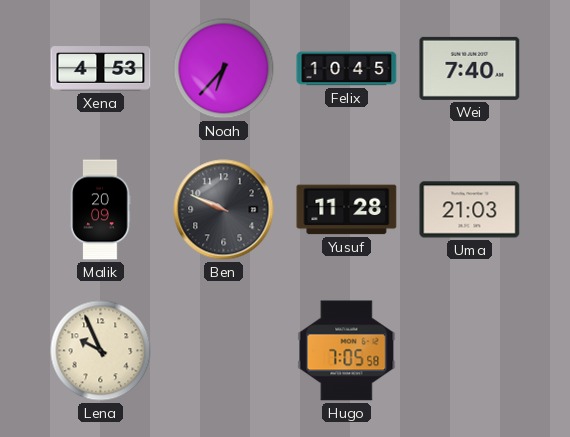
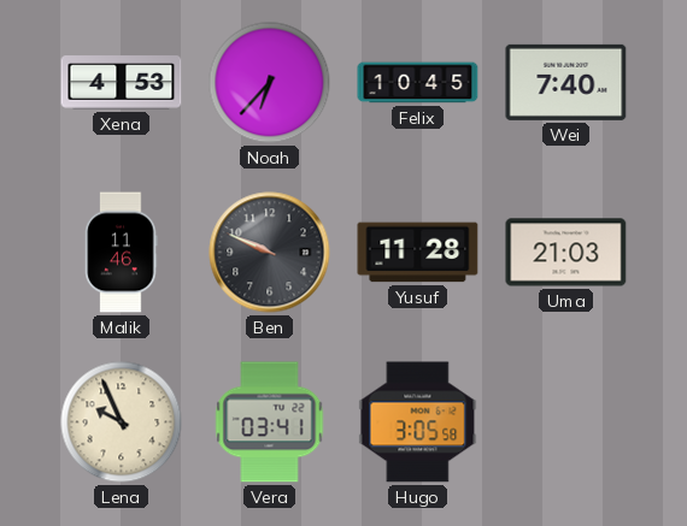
Malik: 20:09 -> 11:46
Vera: none -> 03:41
Hugo: 7:05 -> 3:05
